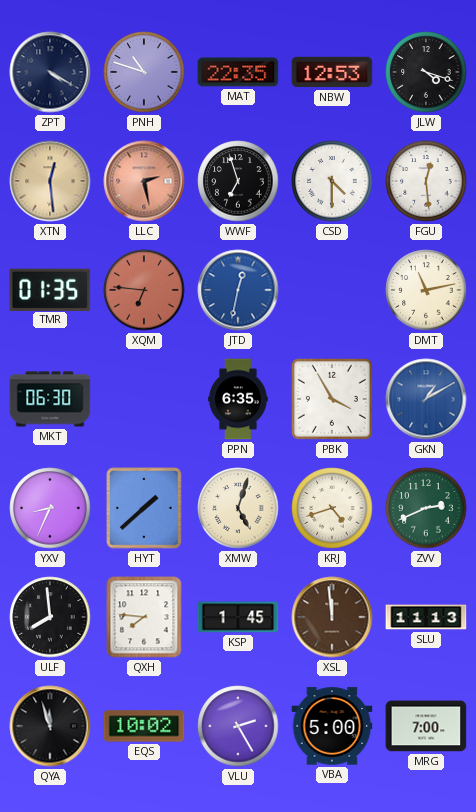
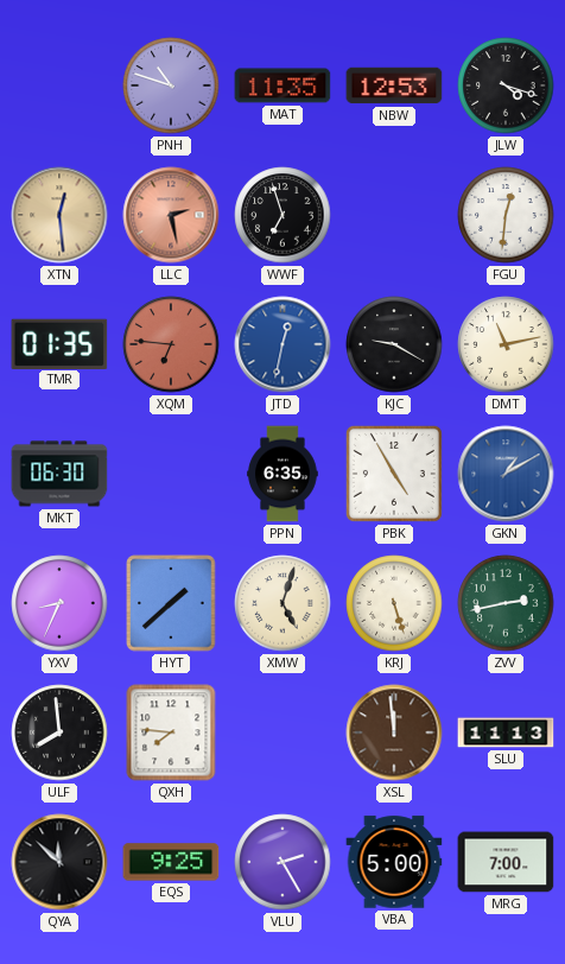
ZPT: 4:20 -> none
MAT: 22:35 -> 11:35
CSD: 4:30 -> none
FGU: 12:29 -> 12:31
KJC: none -> 9:20
PBK: 3:55 -> 4:55
KRJ: 4:42 -> 5:27
ZVV: 2:41 -> 2:43
KSP: 1:45 -> none
QYA: 11:57 -> 11:52
EQS: 10:02 -> 9:25
